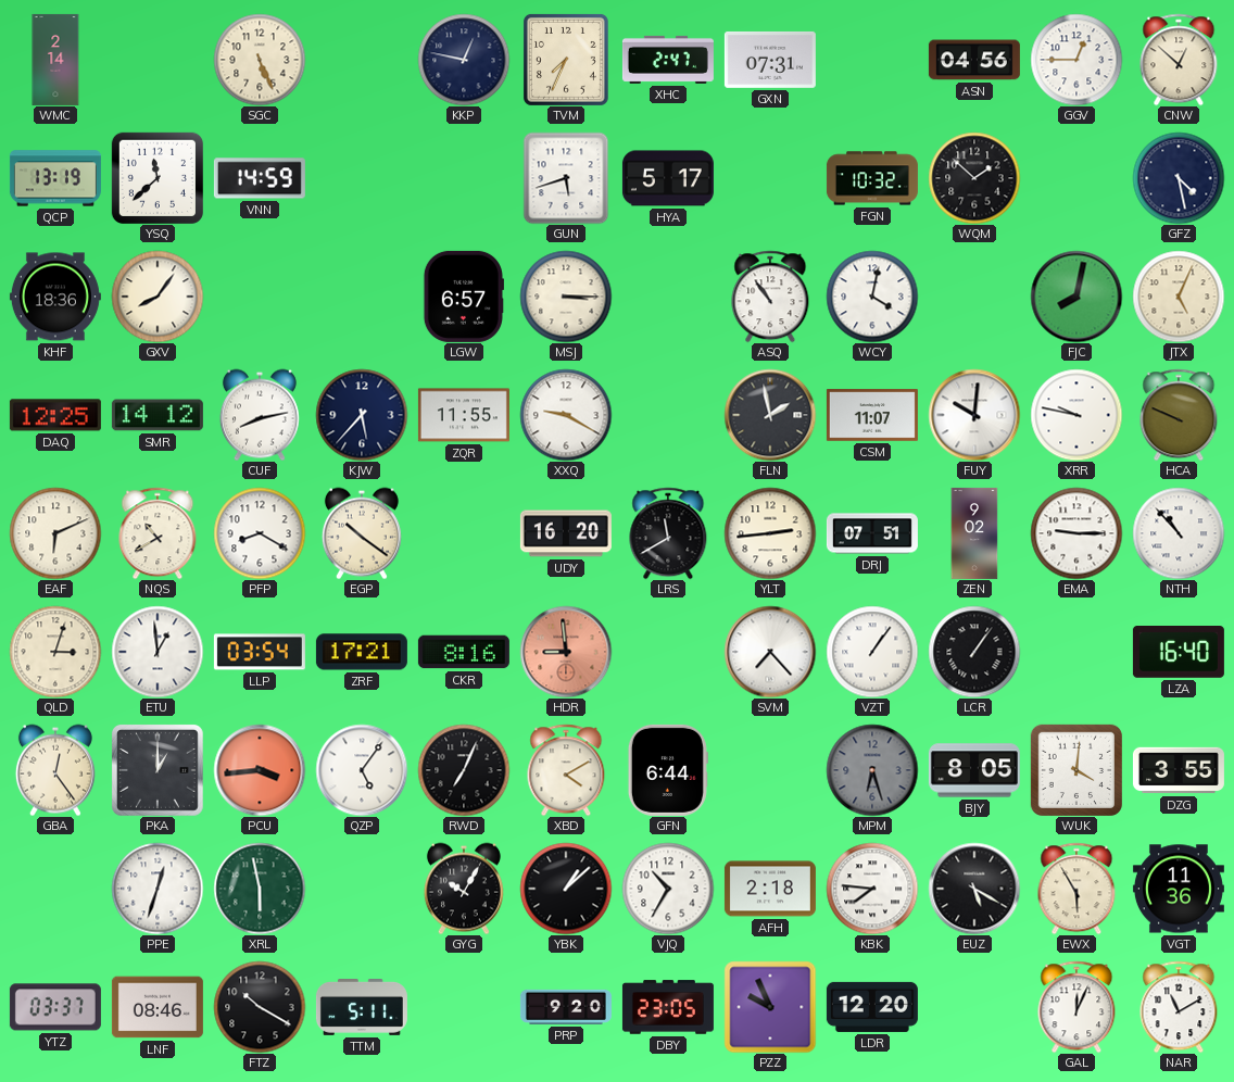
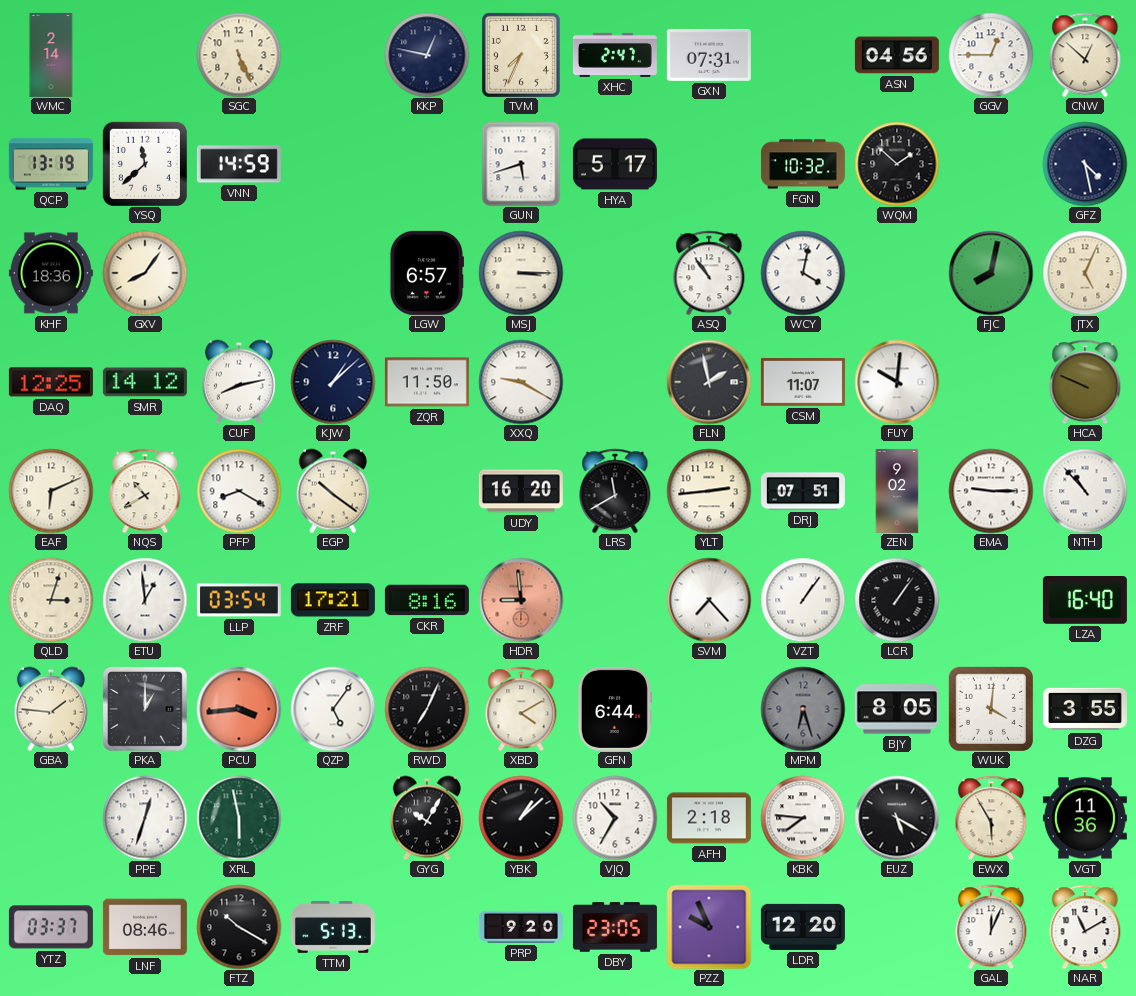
KJW: 5:37 -> 1:08
ZQR: 11:55 -> 11:50
XRR: 9:47 -> none
GBA: 12:24 -> 1:46
TTM: 5:11 -> 5:13
